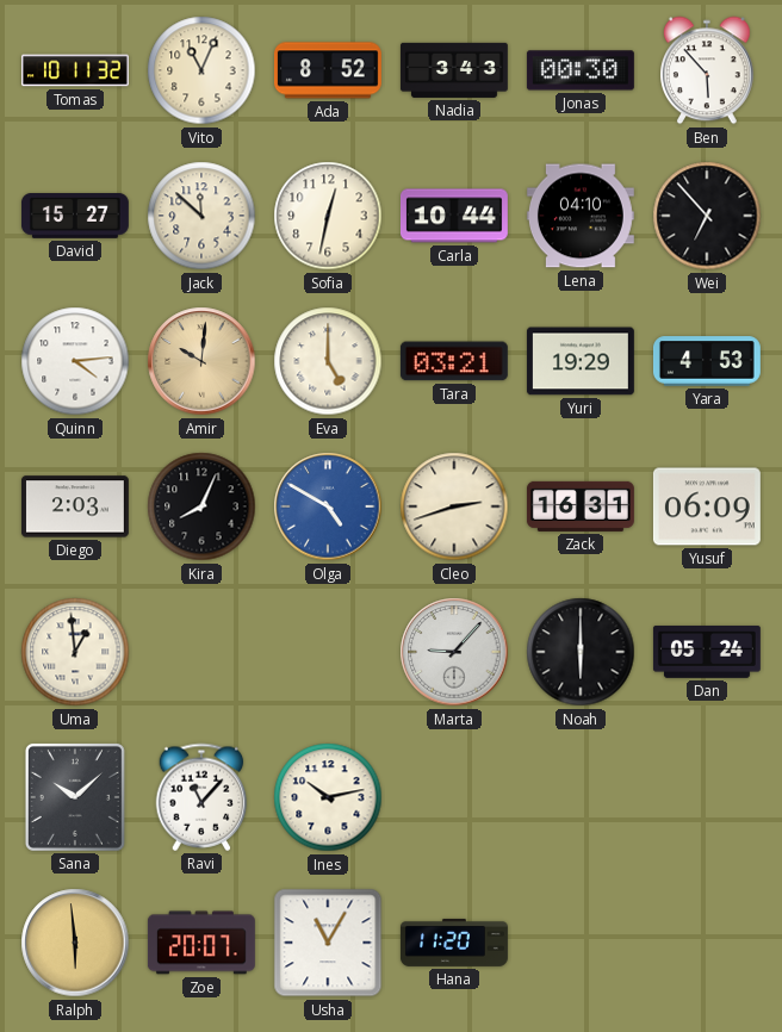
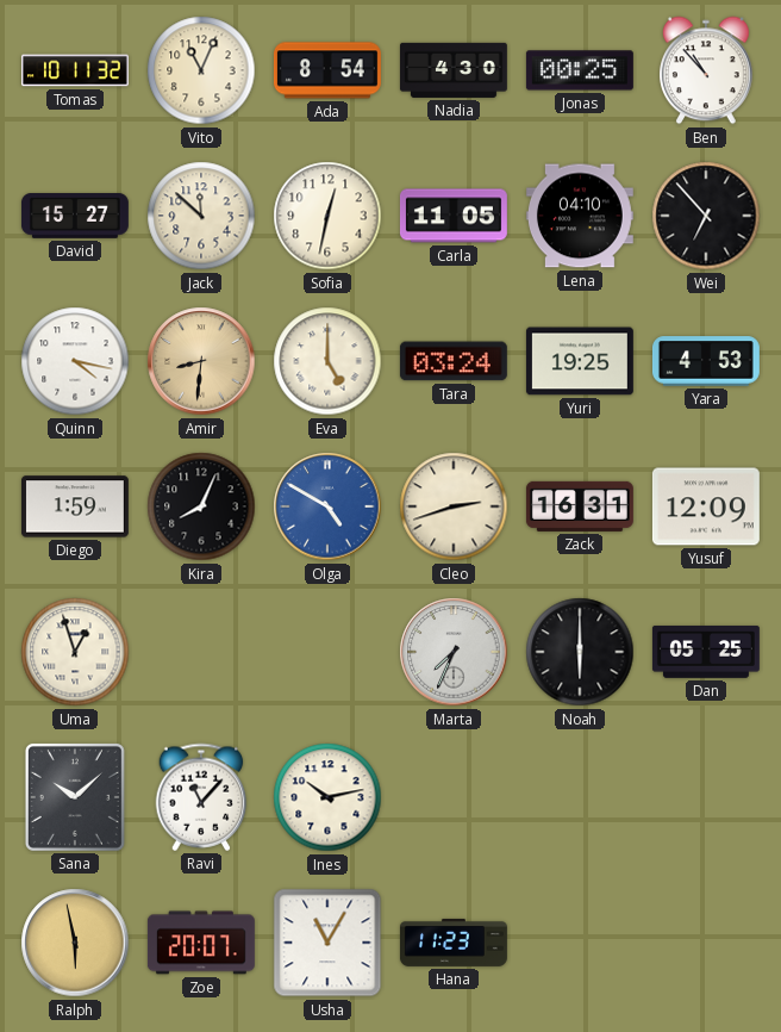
Ada: 8:52 -> 8:54
Nadia: 3:43 -> 4:30
Jonas: 00:30 -> 00:25
Ben: 5:53 -> 10:53
Carla: 10:44 -> 11:05
Quinn: 4:14 -> 4:17
Amir: 10:01 -> 8:31
Tara: 03:21 -> 03:24
Yuri: 19:29 -> 19:25
Diego: 2:03 -> 1:59
Yusuf: 06:09 -> 12:09
Uma: 12:59 -> 12:57
Marta: 9:07 -> 7:34
Dan: 05:24 -> 05:25
Ralph: 5:59 -> 5:58
Hana: 11:20 -> 11:23
